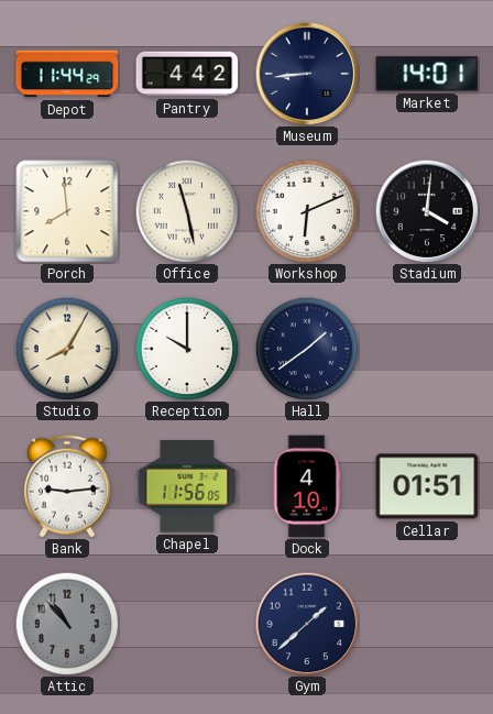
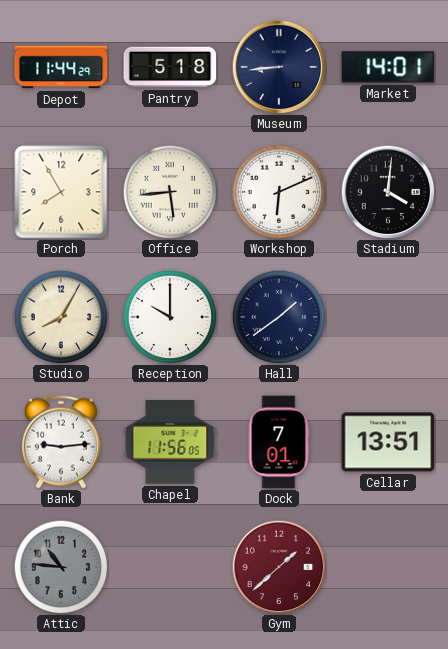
Pantry: 4:42 -> 5:18
Porch: 7:59 -> 7:55
Office: 11:28 -> 5:44
Dock: 4:10 -> 7:01
Cellar: 01:51 -> 13:51
Attic: 10:53 -> 10:46
Gym dial: navy -> burgundy
